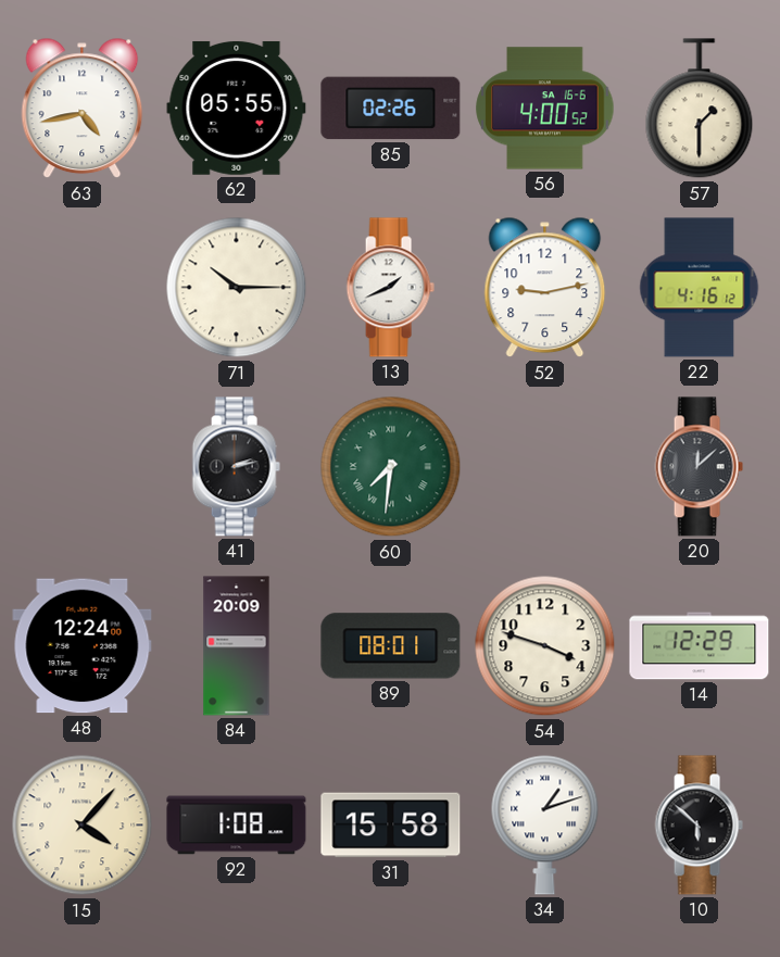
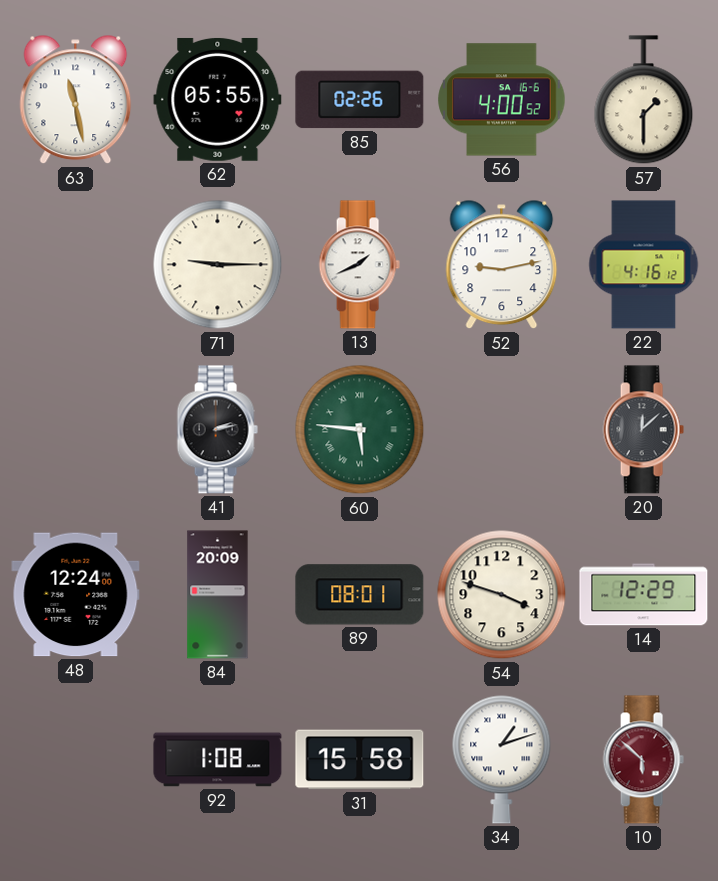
63: 4:43 -> 11:28
71: 10:15 -> 9:15
60: 7:31 -> 5:46
15: 4:07 -> none
10 dial: black -> burgundy
